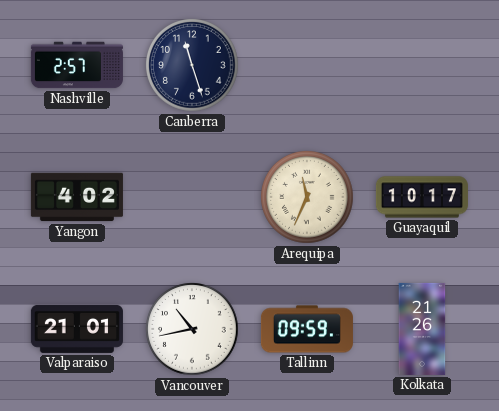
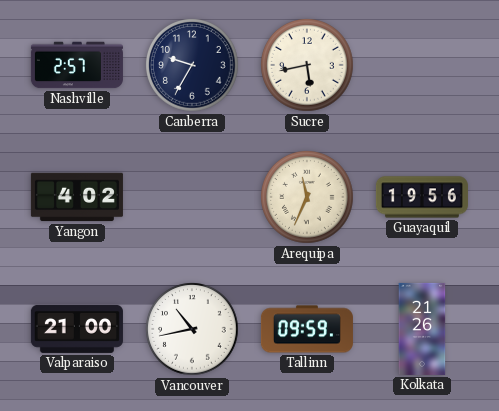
Canberra: 11:27 -> 9:35
Sucre: none -> 5:43
Guayaquil: 10:17 -> 19:56
Valparaiso: 21:01 -> 21:00
